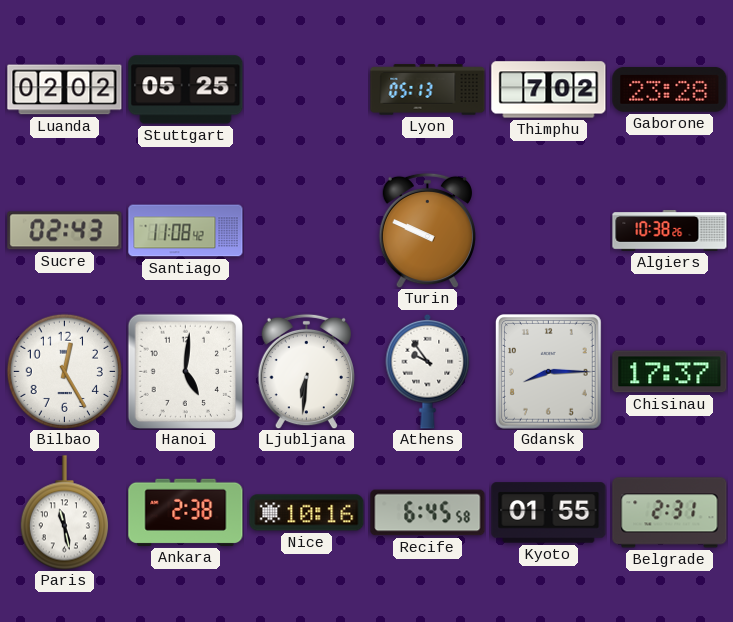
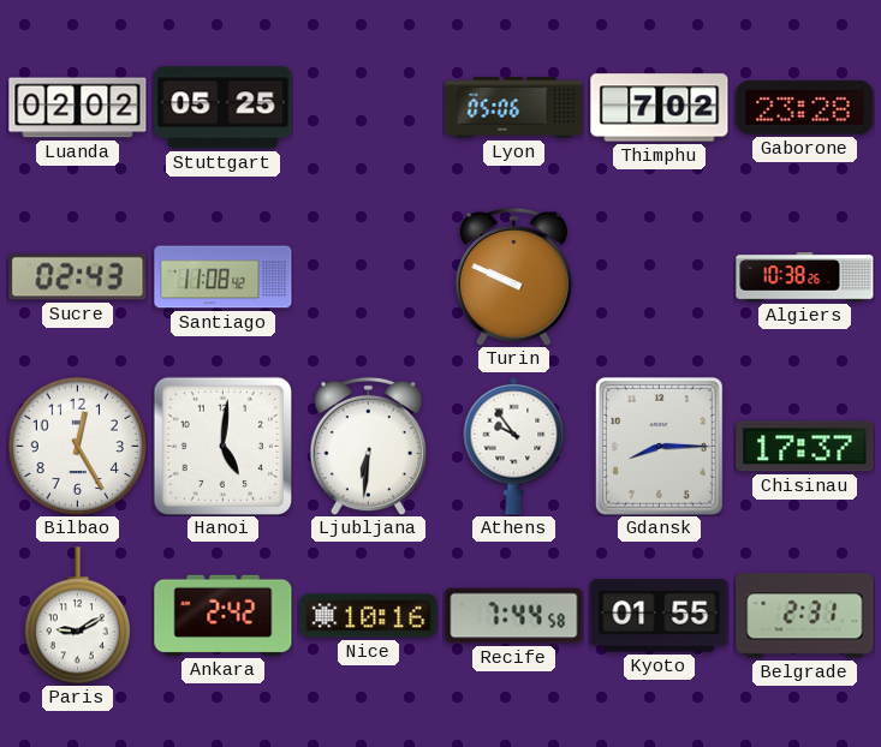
Lyon: 05:13 -> 05:06
Paris: 11:28 -> 9:10
Ankara: 2:38 -> 2:42
Recife: 6:45 -> 7:44
